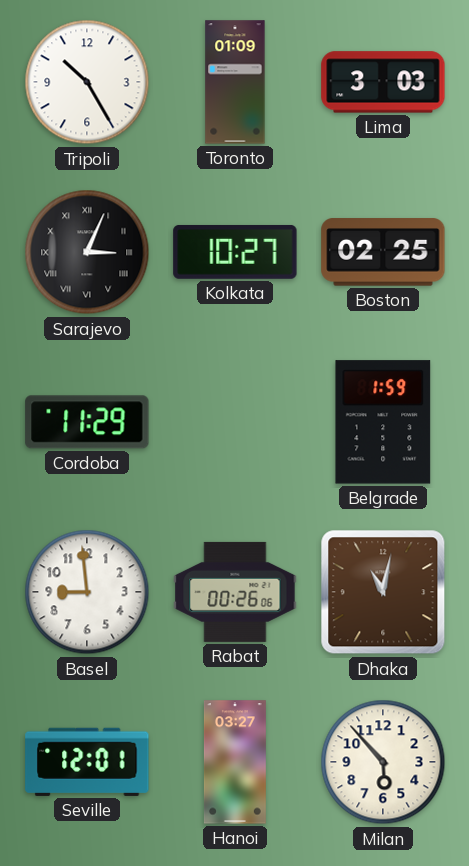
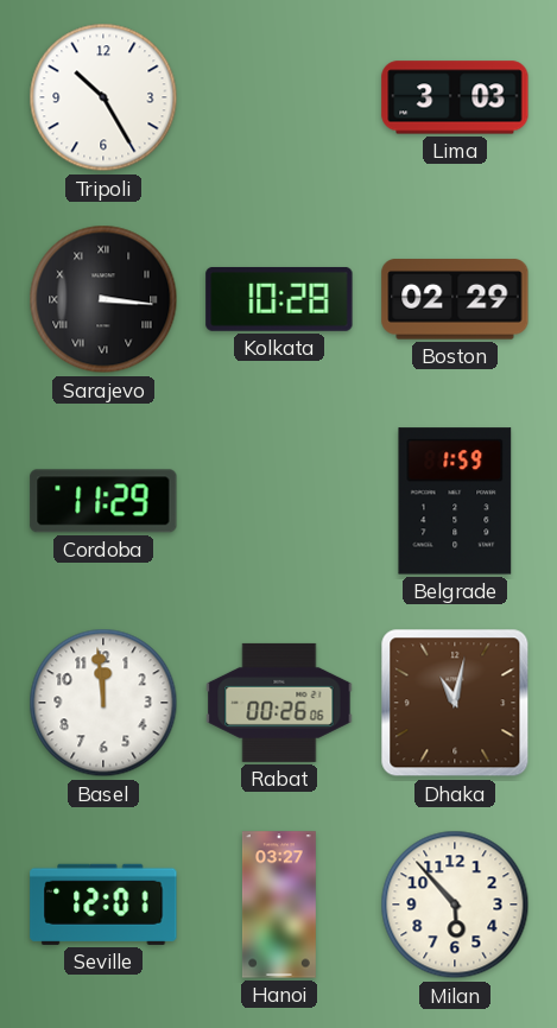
Toronto: 01:09 -> none
Sarajevo: 3:04 -> 3:16
Kolkata: 10:27 -> 10:28
Boston: 02:25 -> 02:29
Basel: 8:59 -> 11:59
